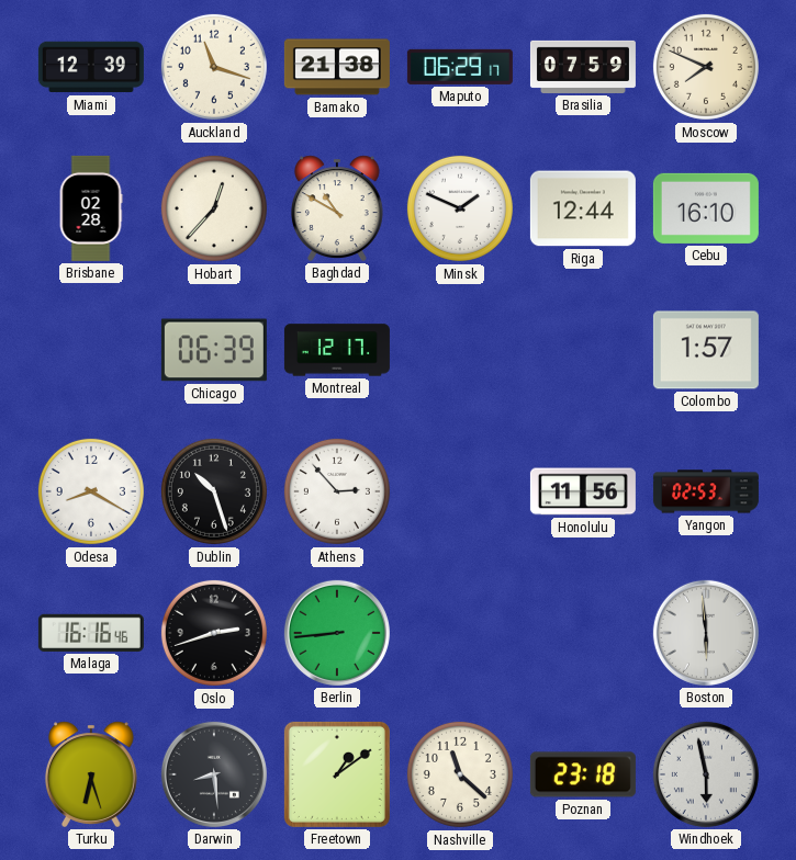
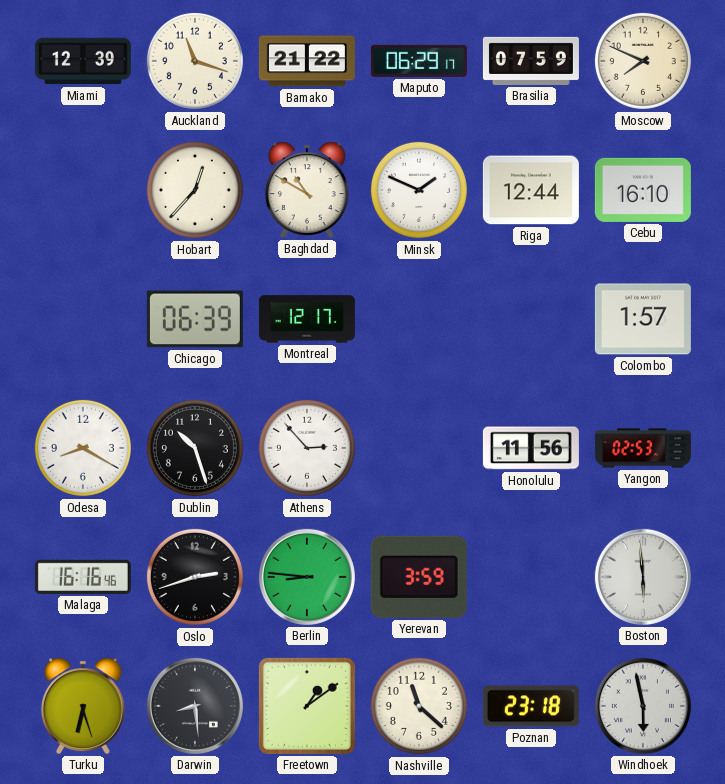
Bamako: 21:38 -> 21:22
Brisbane: 02:28 -> none
Berlin: 8:44 -> 8:46
Yerevan: none -> 3:59
